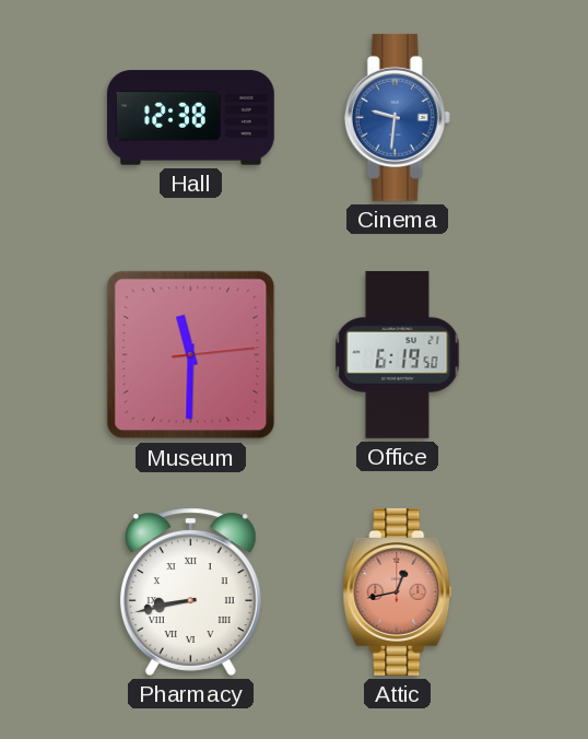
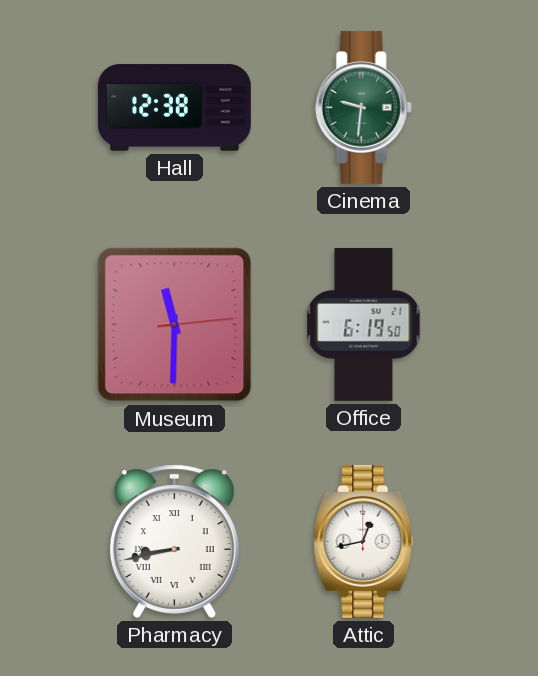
Cinema dial: blue -> green
Attic dial: salmon -> white
